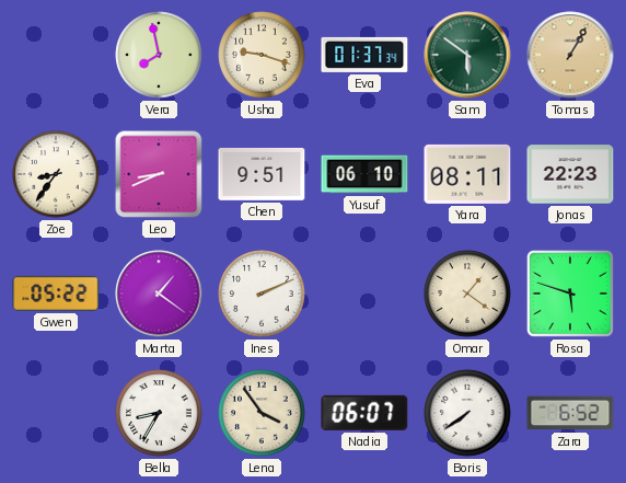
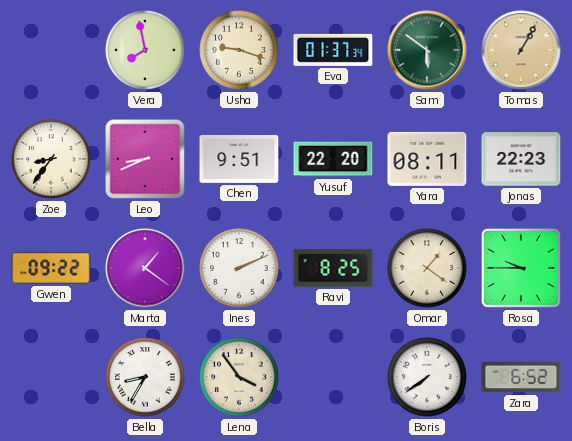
Yusuf: 06:10 -> 22:20
Gwen: 05:22 -> 09:22
Ravi: none -> 8:25
Rosa: 5:48 -> 9:45
Nadia: 06:07 -> none
